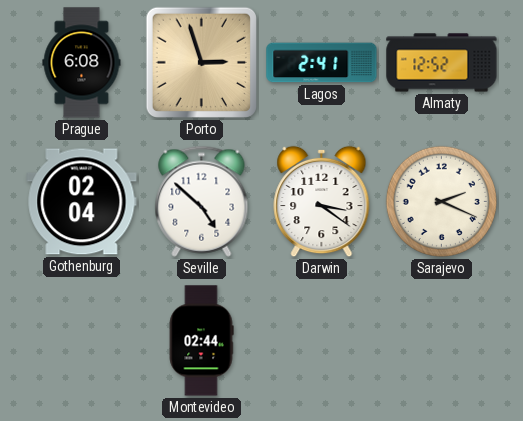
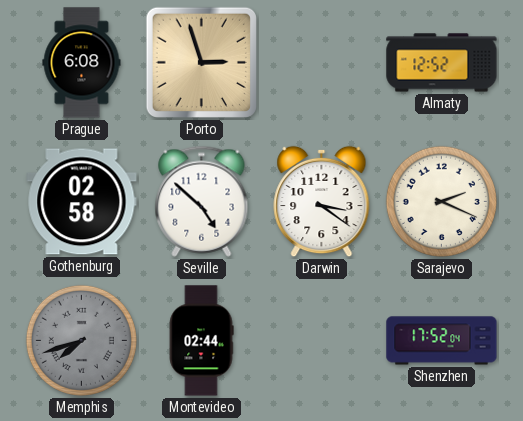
Lagos: 2:41 -> none
Gothenburg: 02:04 -> 02:58
Memphis: none -> 7:42
Shenzhen: none -> 17:52
